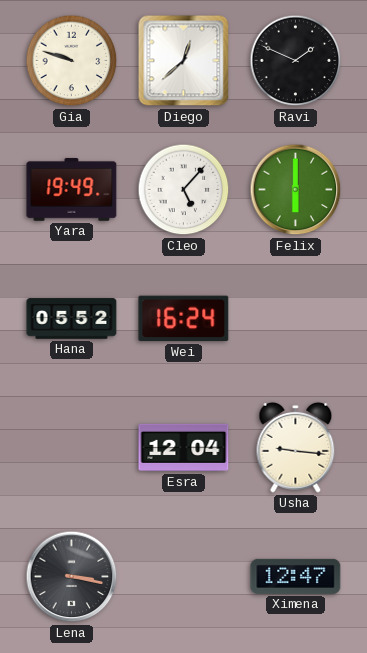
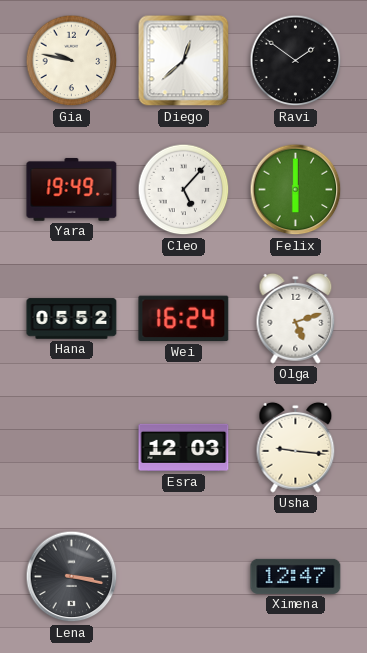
Gia: 9:48 -> 9:47
Ravi: 1:49 -> 1:51
Olga: none -> 5:12
Esra: 12:04 -> 12:03
